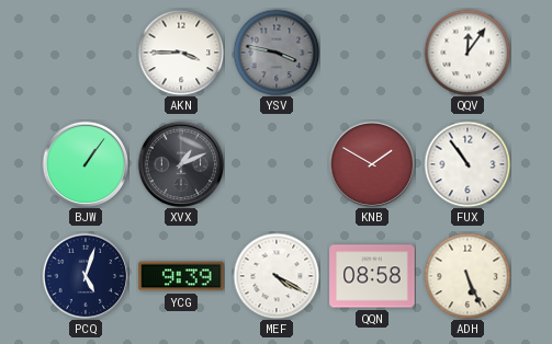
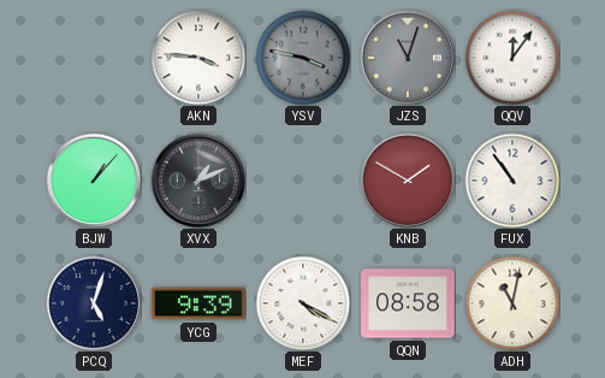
AKN: 3:45 -> 3:46
JZS: none -> 11:03
BJW: 1:06 -> 1:07
ADH: 5:26 -> 11:02
